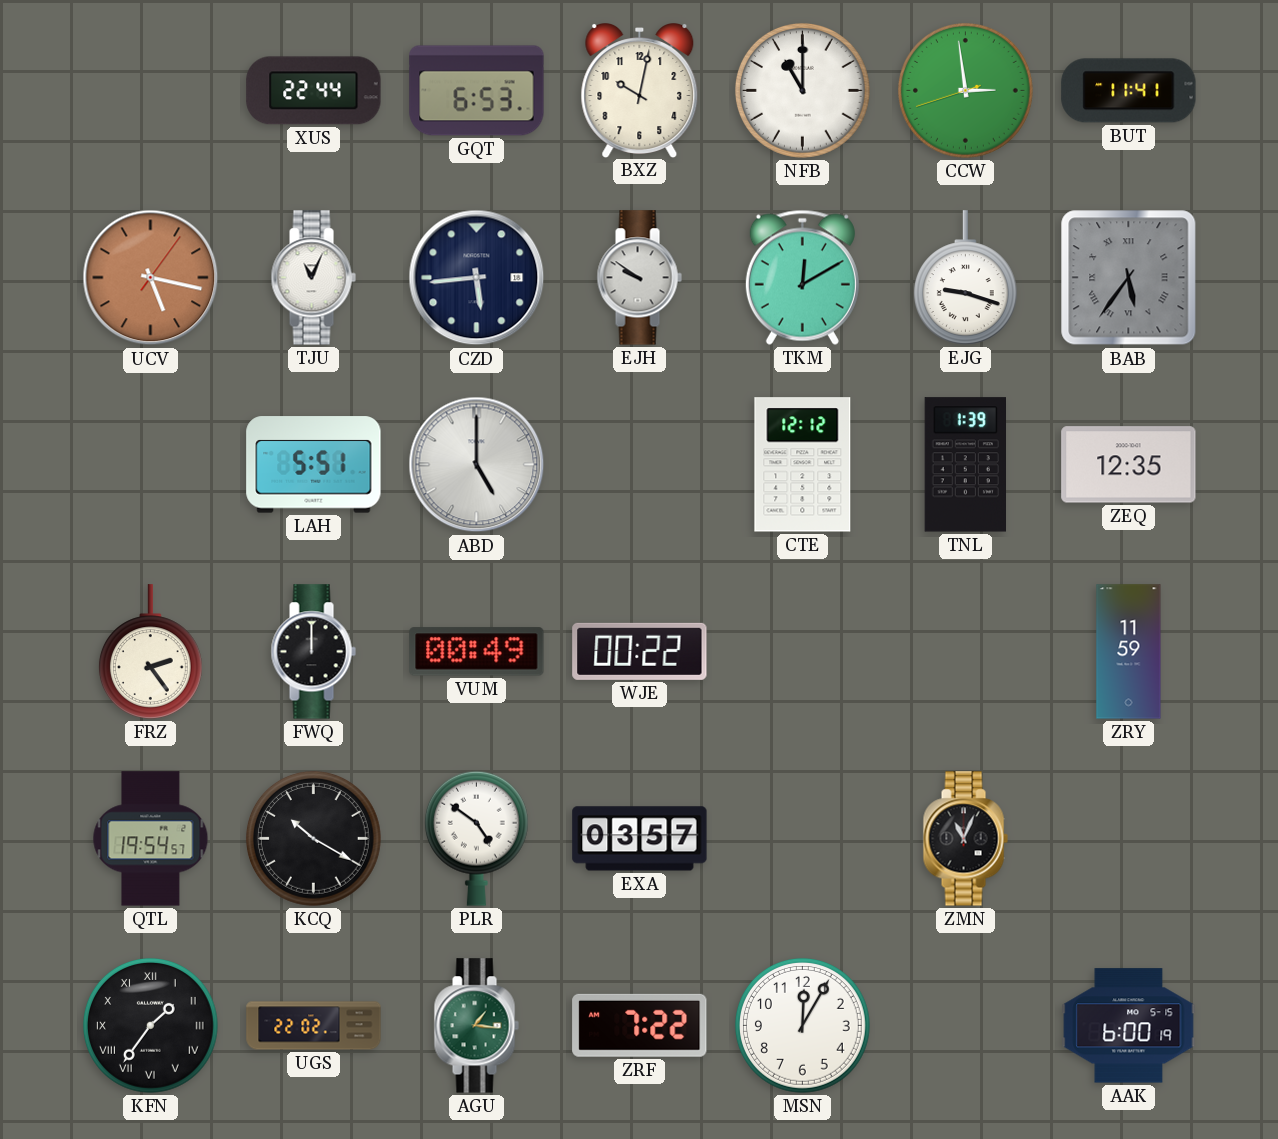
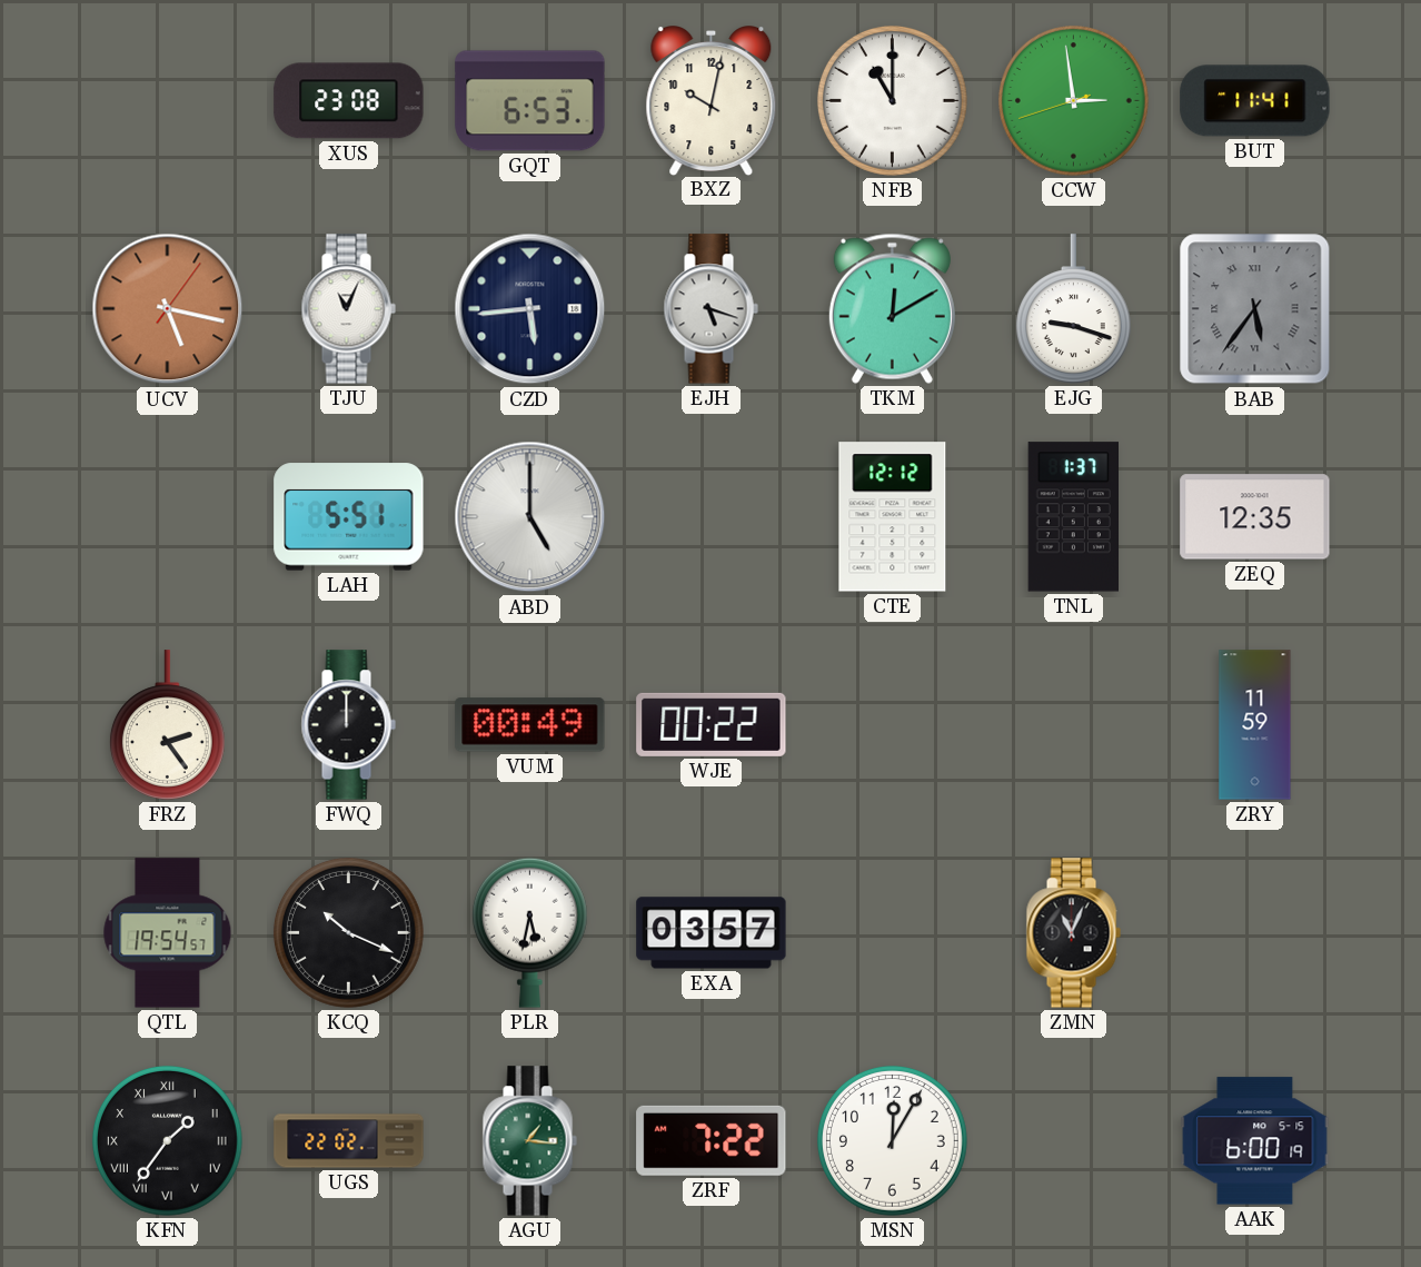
XUS: 22:44 -> 23:08
EJH: 9:51 -> 5:18
TNL: 1:39 -> 1:37
KCQ: 10:20 -> 10:19
PLR: 4:51 -> 5:32
